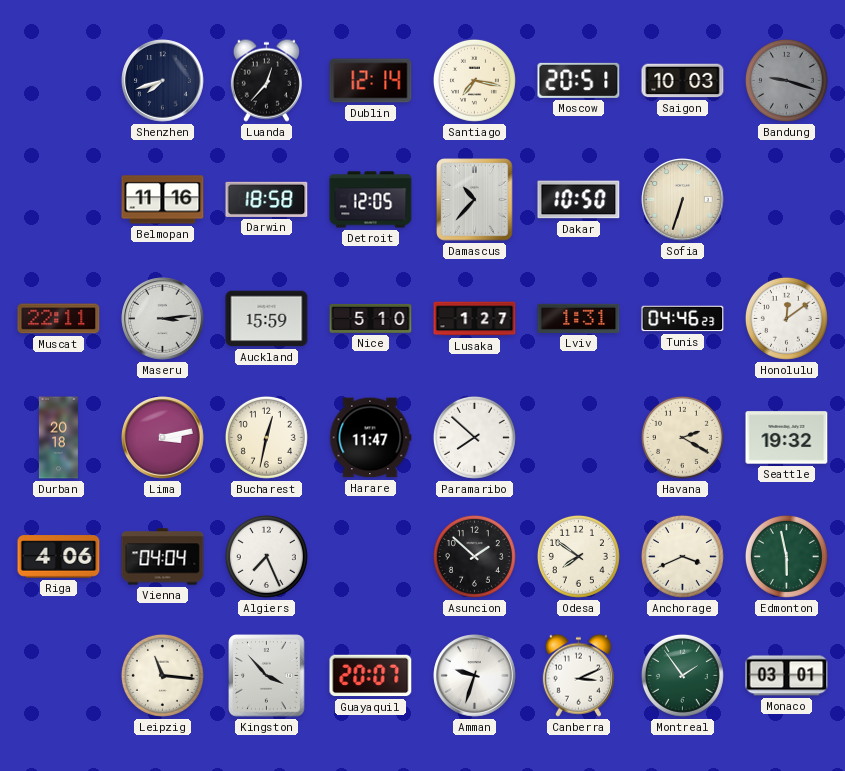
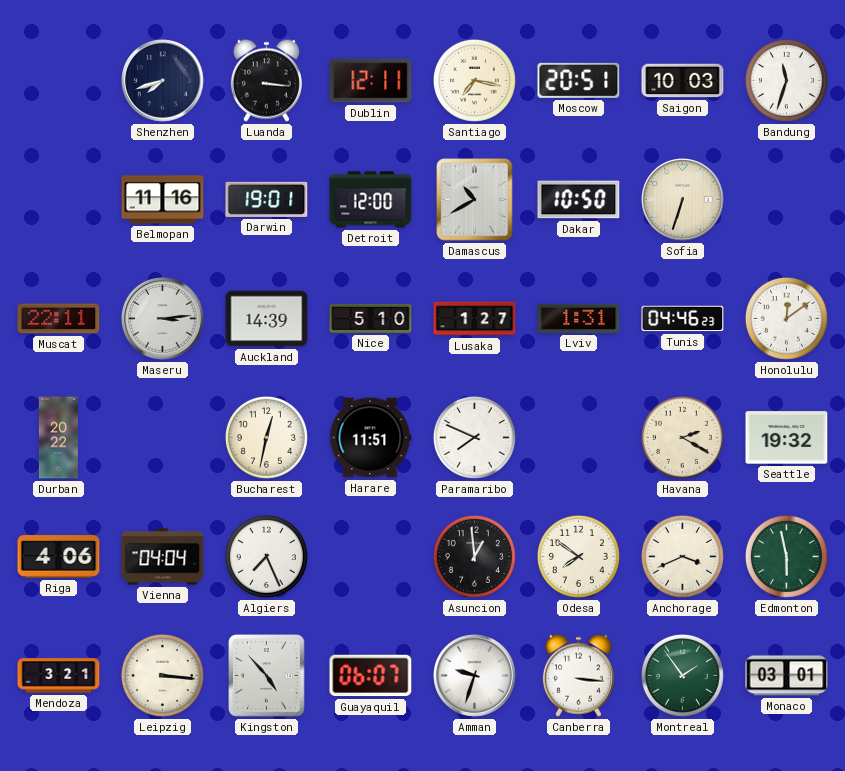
Luanda: 12:37 -> 3:16
Dublin: 12:14 -> 12:11
Bandung: 9:18 -> 11:33
Bandung dial: grey -> white
Darwin: 18:58 -> 19:01
Detroit: 12:05 -> 12:00
Damascus: 10:37 -> 10:40
Auckland: 15:59 -> 14:39
Durban: 20:18 -> 20:22
Lima: 3:13 -> none
Harare: 11:47 -> 11:51
Paramaribo: 7:52 -> 7:49
Asuncion: 1:52 -> 12:59
Mendoza: none -> 3:21
Leipzig: 11:16 -> 3:16
Kingston: 3:53 -> 4:53
Guayaquil: 20:07 -> 06:07
Canberra: 3:11 -> 3:16
